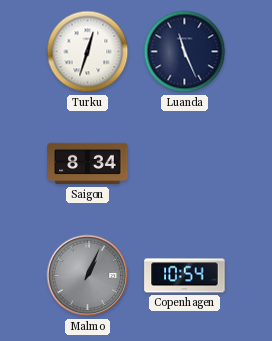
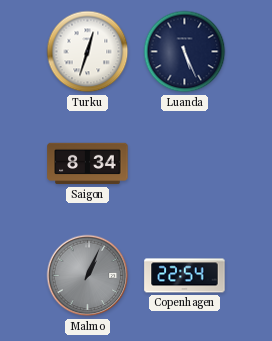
Luanda: 11:26 -> 5:26
Copenhagen: 10:54 -> 22:54
